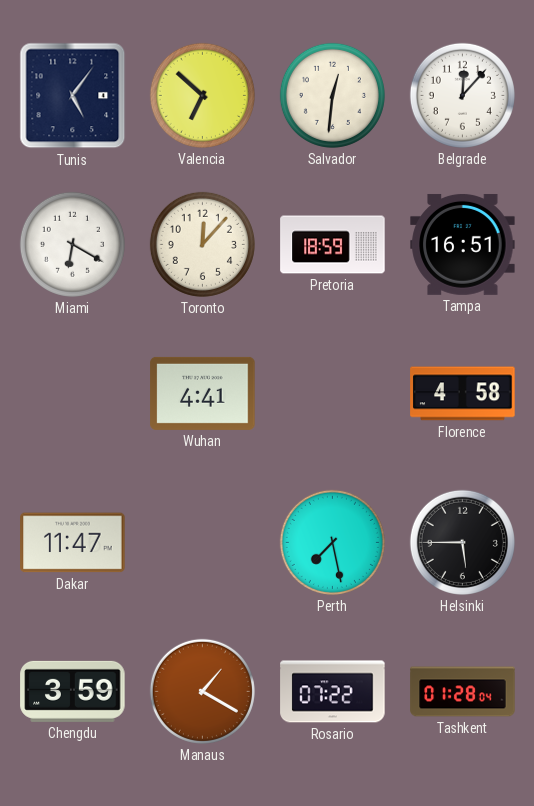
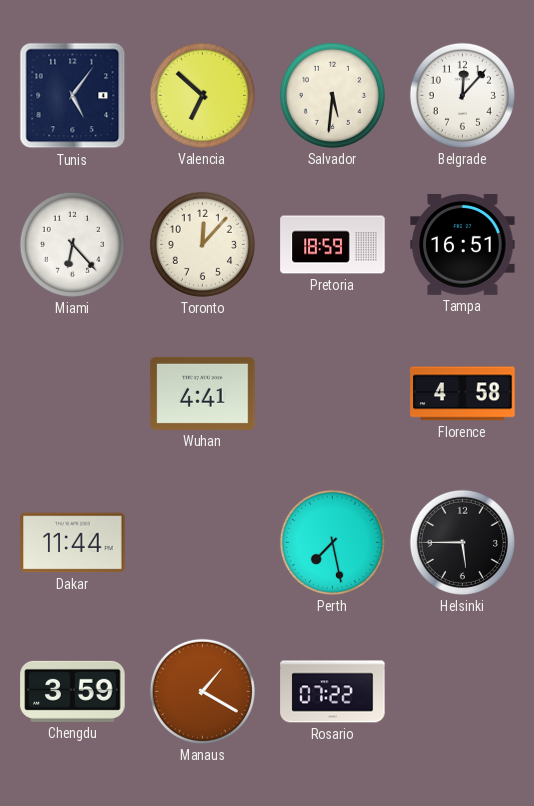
Salvador: 12:31 -> 5:31
Miami: 6:20 -> 6:23
Dakar: 11:47 -> 11:44
Tashkent: 01:28 -> none
